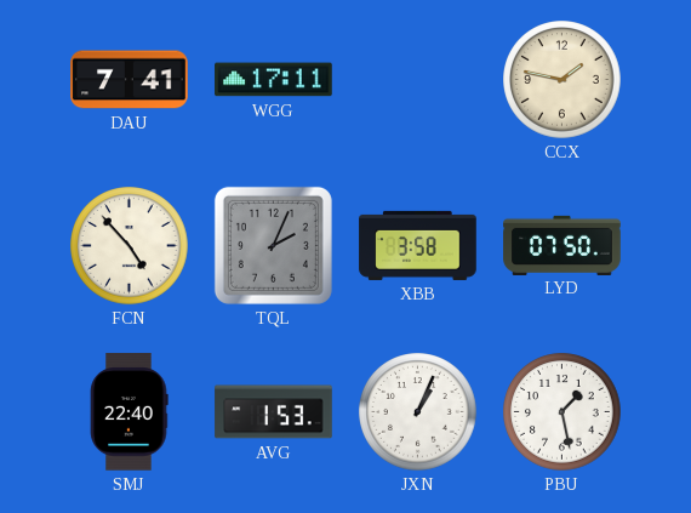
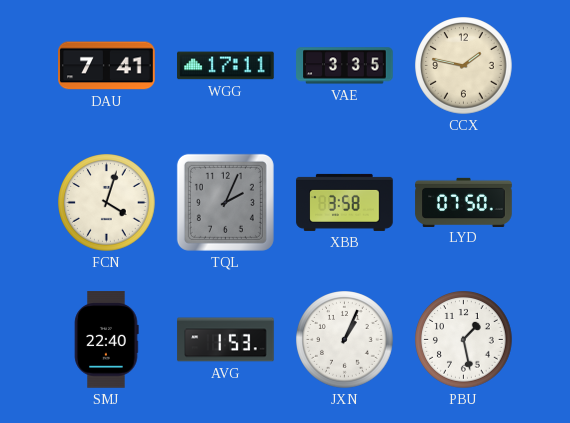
VAE: none -> 3:35
FCN: 4:53 -> 4:03
